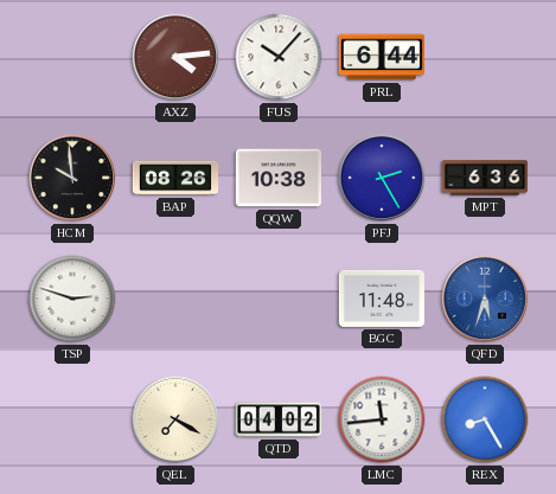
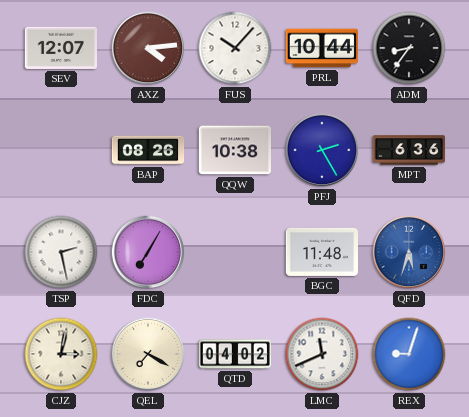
SEV: none -> 12:07
PRL: 6:44 -> 10:44
ADM: none -> 8:36
HCM: 9:59 -> none
TSP: 2:48 -> 2:28
FDC: none -> 7:05
CJZ: none -> 3:02
LMC: 11:44 -> 11:41
REX: 8:25 -> 9:03
